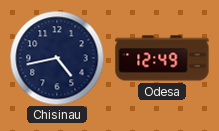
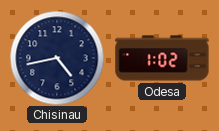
Odesa: 12:49 -> 1:02
